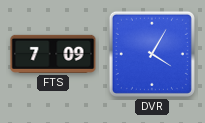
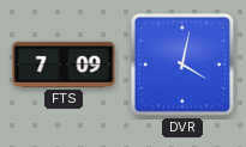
DVR: 4:05 -> 4:02
